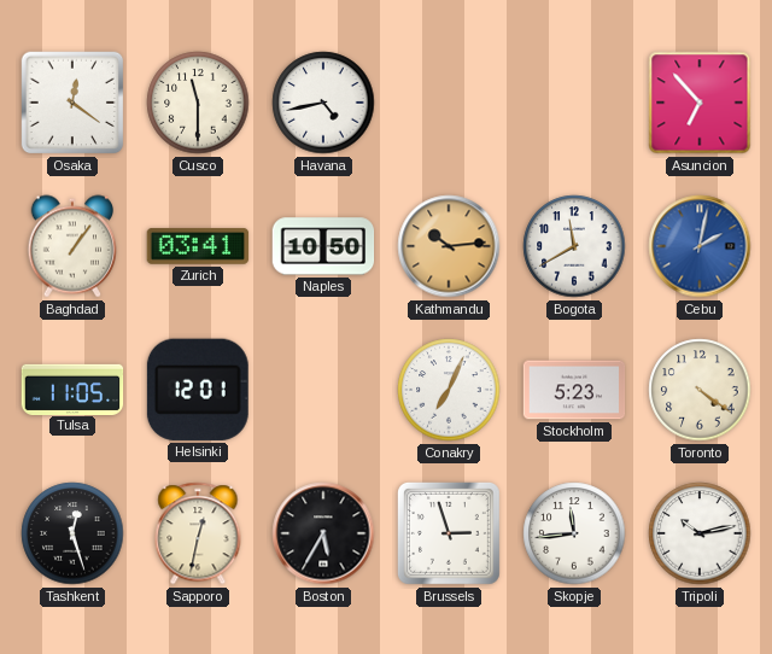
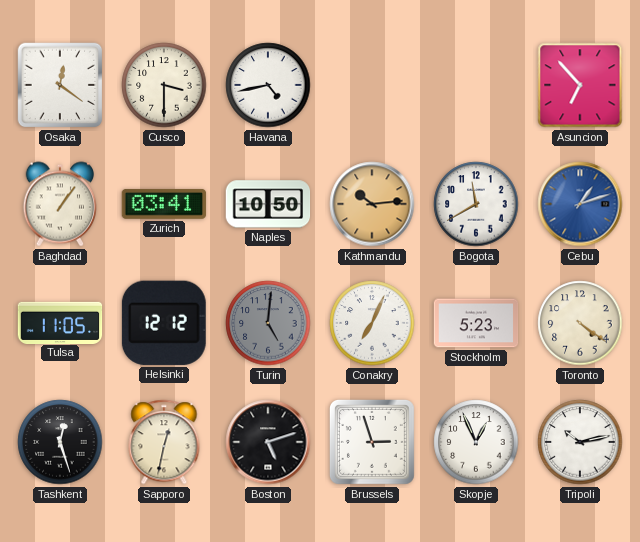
Cusco: 11:30 -> 3:30
Cebu: 2:02 -> 1:12
Helsinki: 12:01 -> 12:12
Turin: none -> 5:01
Boston: 5:35 -> 5:12
Skopje: 11:44 -> 12:56
